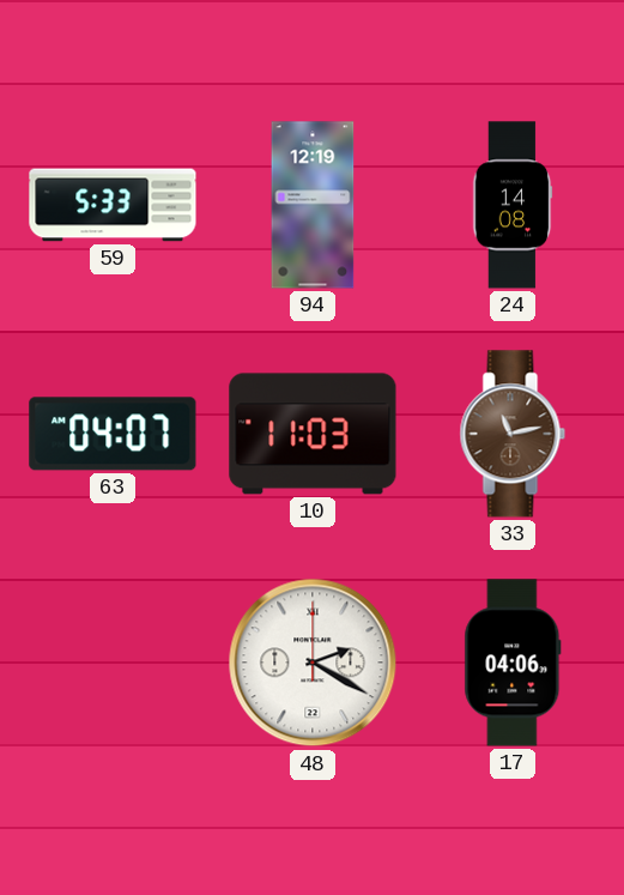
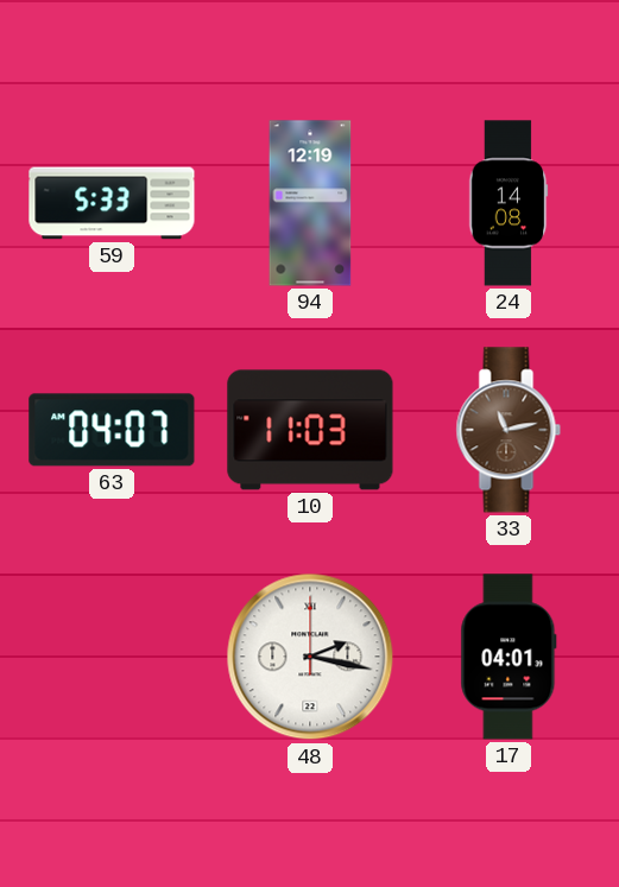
48: 2:20 -> 2:17
17: 04:06 -> 04:01
